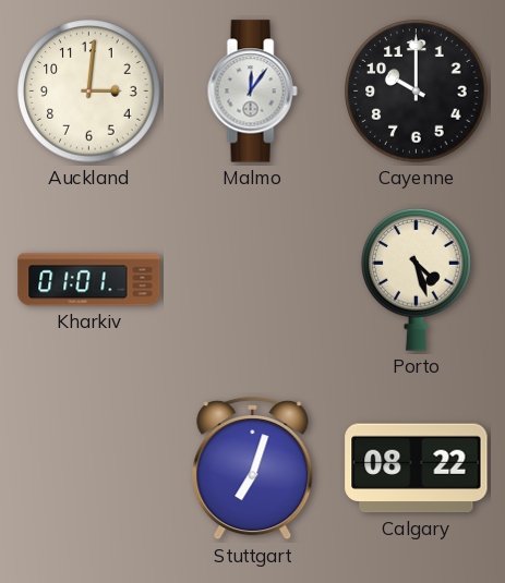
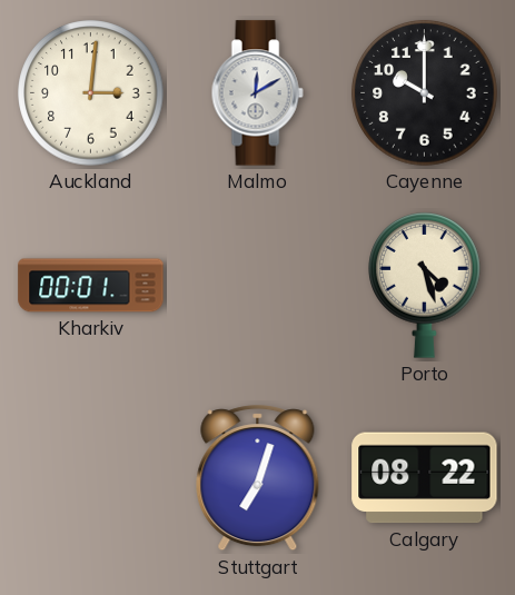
Malmo: 12:06 -> 12:10
Kharkiv: 01:01 -> 00:01
